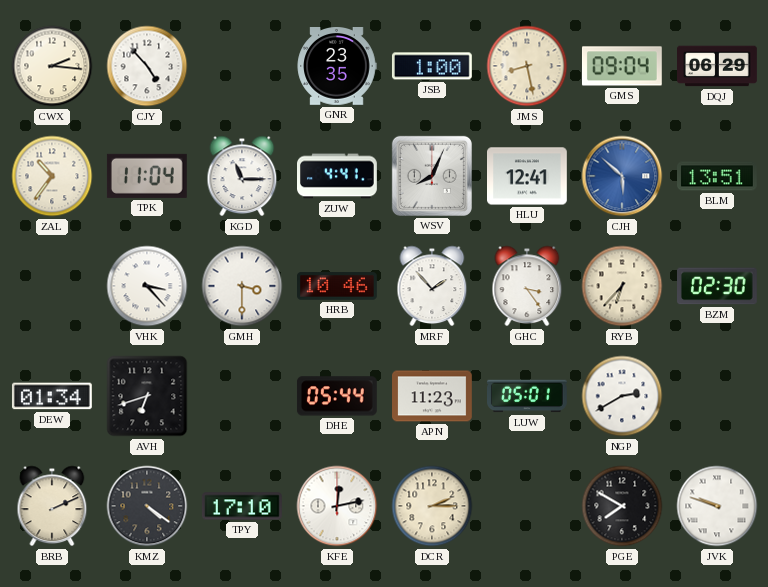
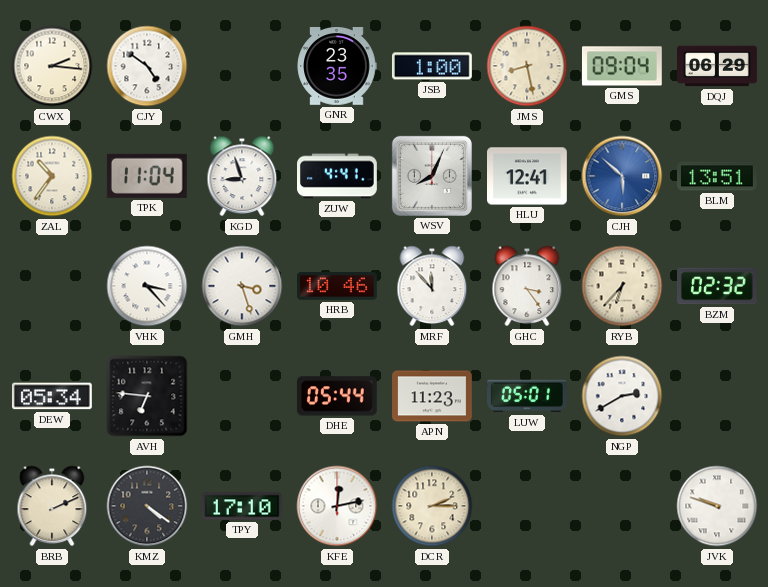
CJY: 4:53 -> 4:51
KGD: 11:15 -> 8:57
GMH: 3:30 -> 3:27
MRF: 1:53 -> 11:53
BZM: 02:30 -> 02:32
DEW: 01:34 -> 05:34
AVH: 6:42 -> 6:46
PGE: 7:50 -> none
